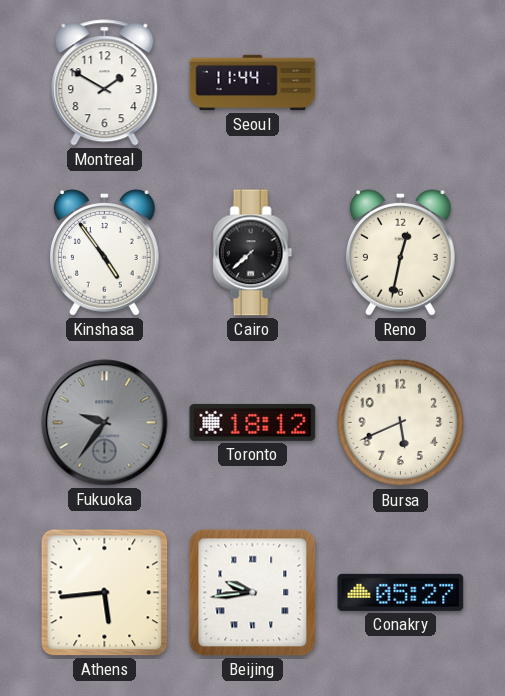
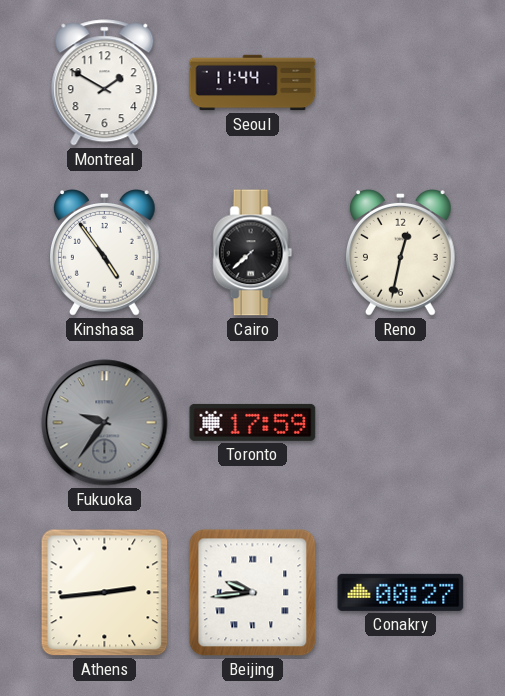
Toronto: 18:12 -> 17:59
Bursa: 5:41 -> none
Athens: 5:44 -> 2:44
Conakry: 05:27 -> 00:27
